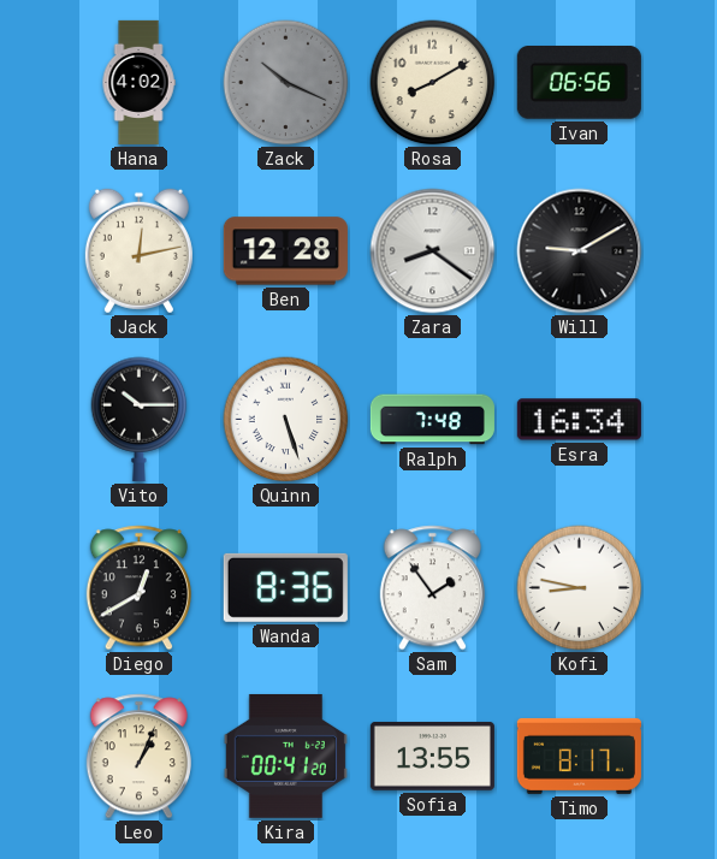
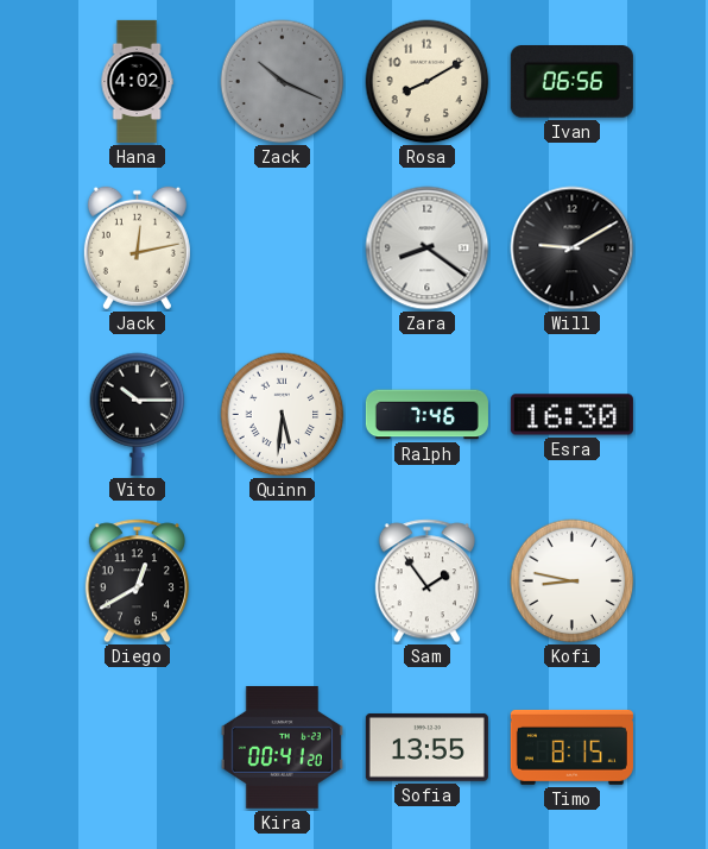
Ben: 12:28 -> none
Quinn: 5:27 -> 5:31
Ralph: 7:48 -> 7:46
Esra: 16:34 -> 16:30
Wanda: 8:36 -> none
Leo: 1:04 -> none
Timo: 8:17 -> 8:15
